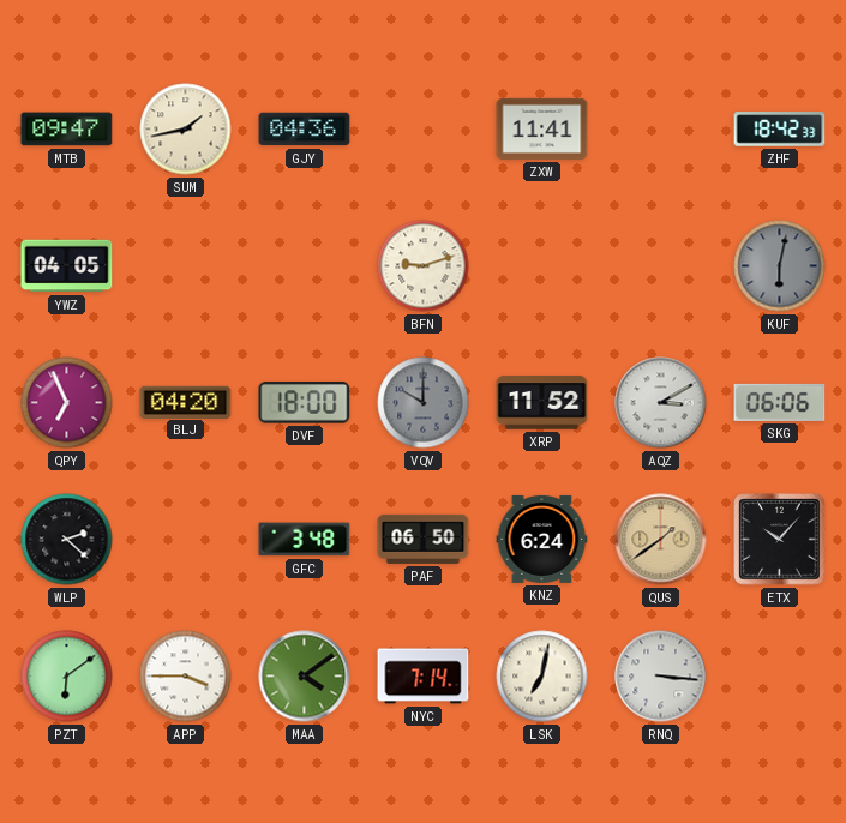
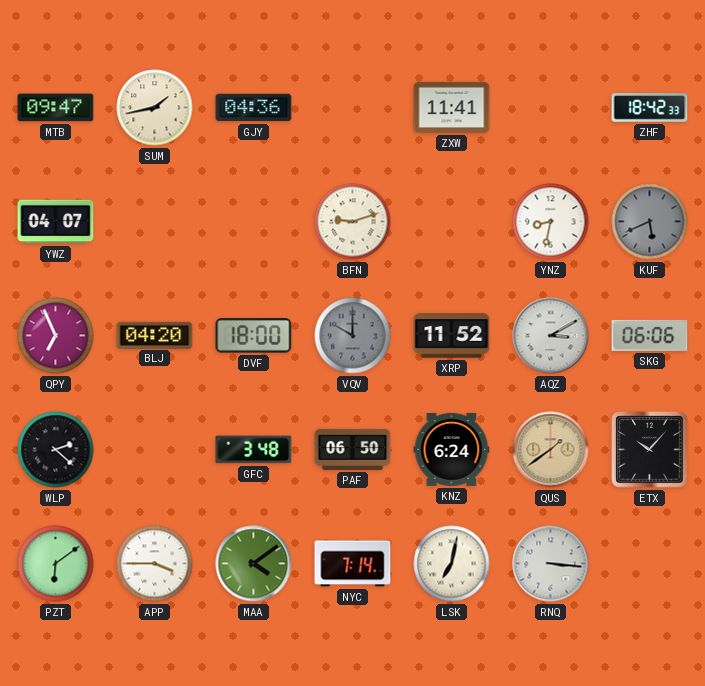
YWZ: 04:05 -> 04:07
YNZ: none -> 8:32
KUF: 6:02 -> 5:41
